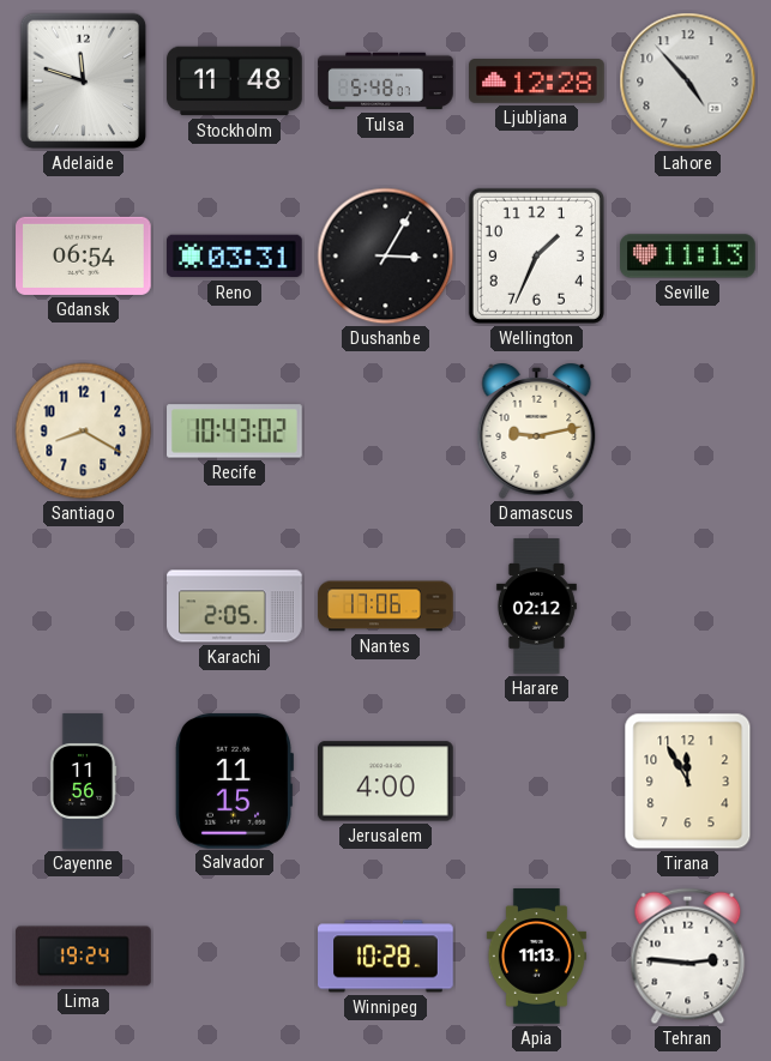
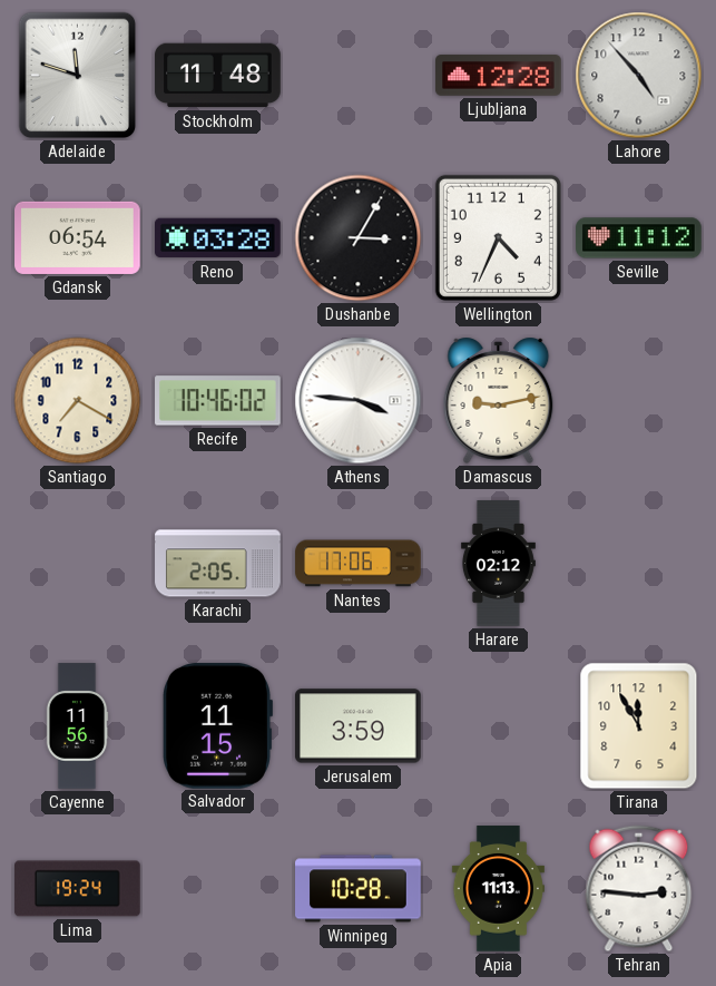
Tulsa: 5:48 -> none
Reno: 03:31 -> 03:28
Wellington: 1:34 -> 4:34
Seville: 11:13 -> 11:12
Santiago: 8:20 -> 7:20
Recife: 10:43 -> 10:46
Athens: none -> 3:46
Jerusalem: 4:00 -> 3:59
